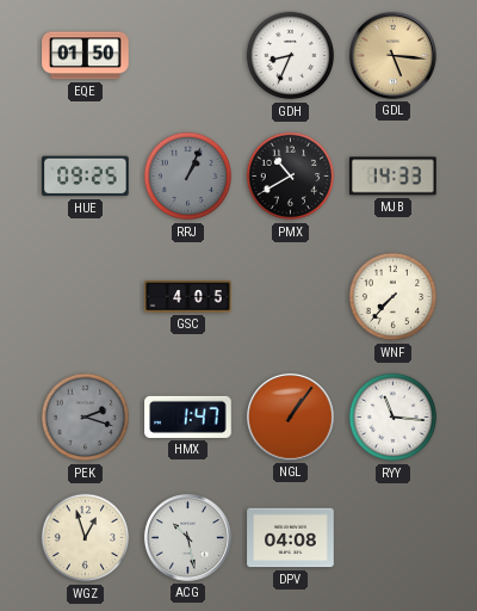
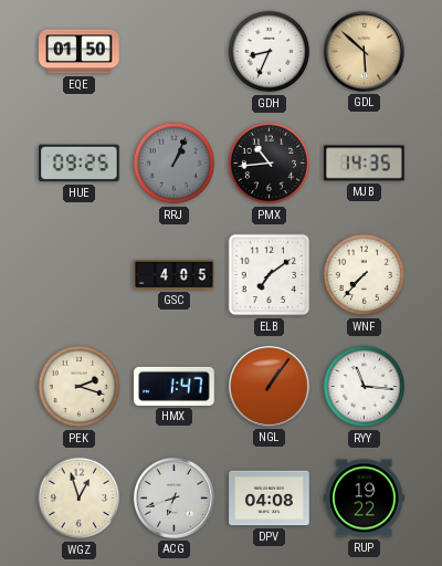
GDL: 5:16 -> 5:52
PMX: 10:40 -> 10:44
MJB: 14:33 -> 14:35
ELB: none -> 7:09
PEK dial: grey -> cream
ACG: 10:28 -> 6:42
RUP: none -> 19:22
